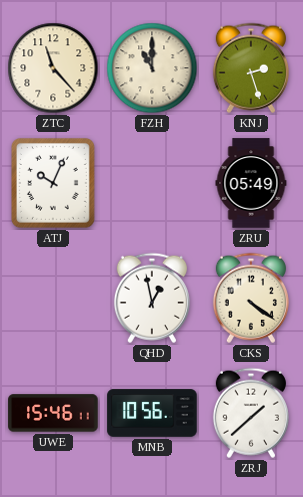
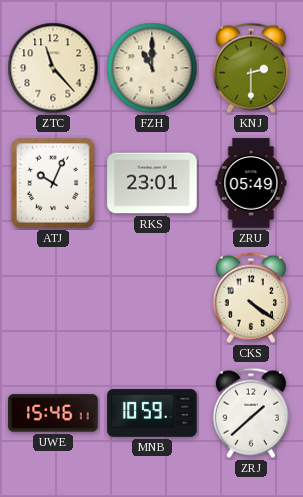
KNJ: 2:27 -> 2:30
RKS: none -> 23:01
QHD: 12:58 -> none
MNB: 10:56 -> 10:59
